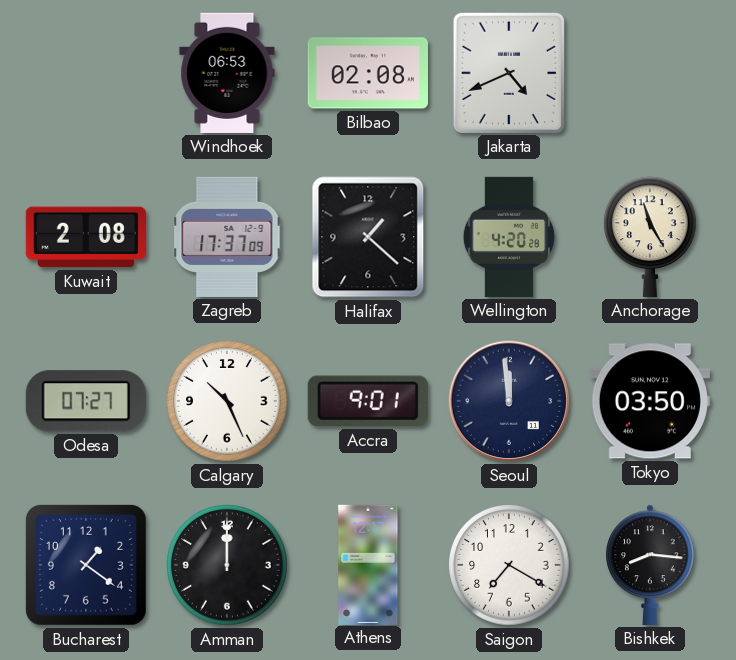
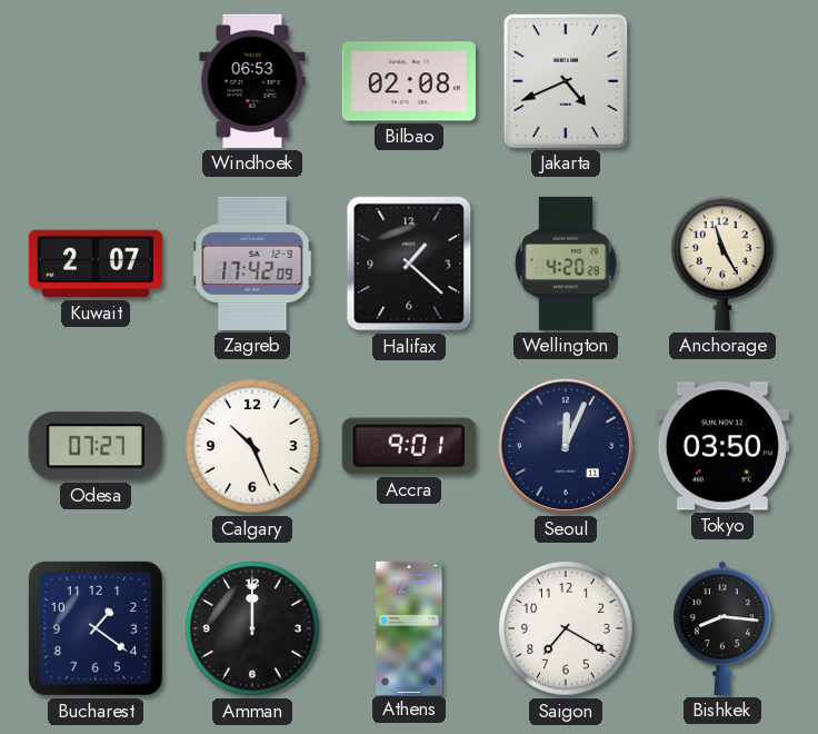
Kuwait: 2:08 -> 2:07
Zagreb: 17:37 -> 17:42
Seoul: 11:59 -> 12:04
